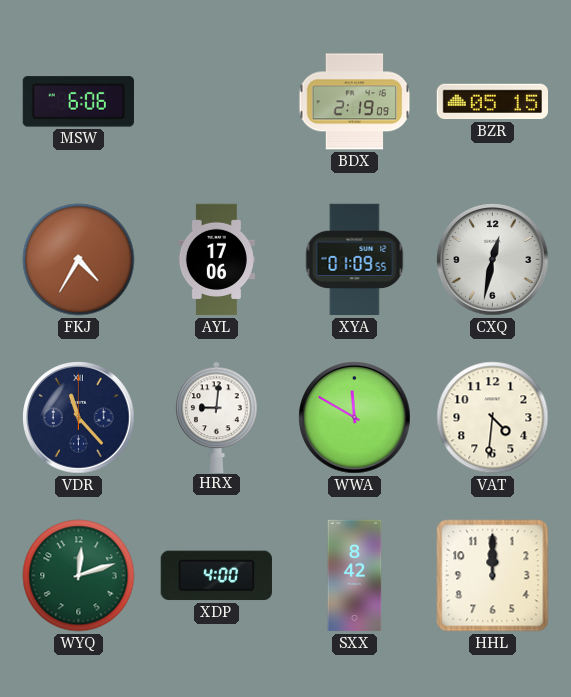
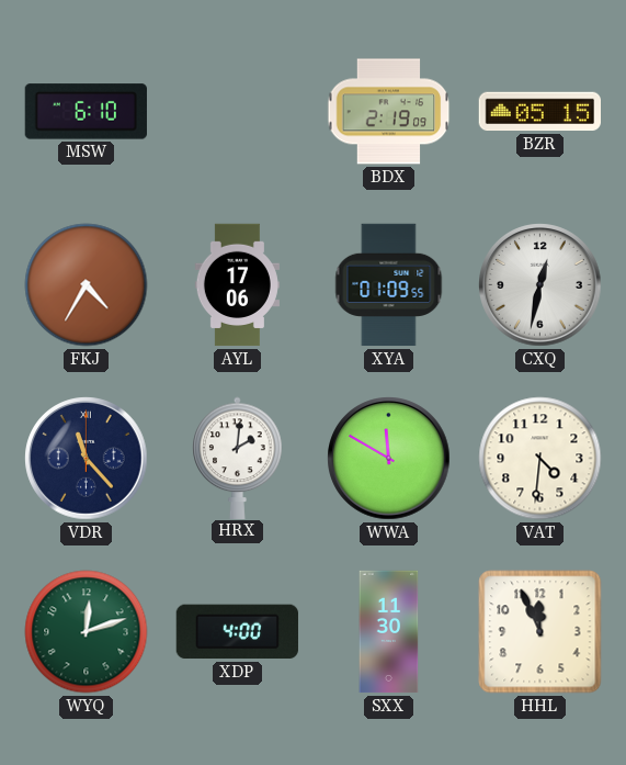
MSW: 6:06 -> 6:10
HRX: 9:01 -> 2:01
SXX: 8:42 -> 11:30
HHL: 12:00 -> 11:56
